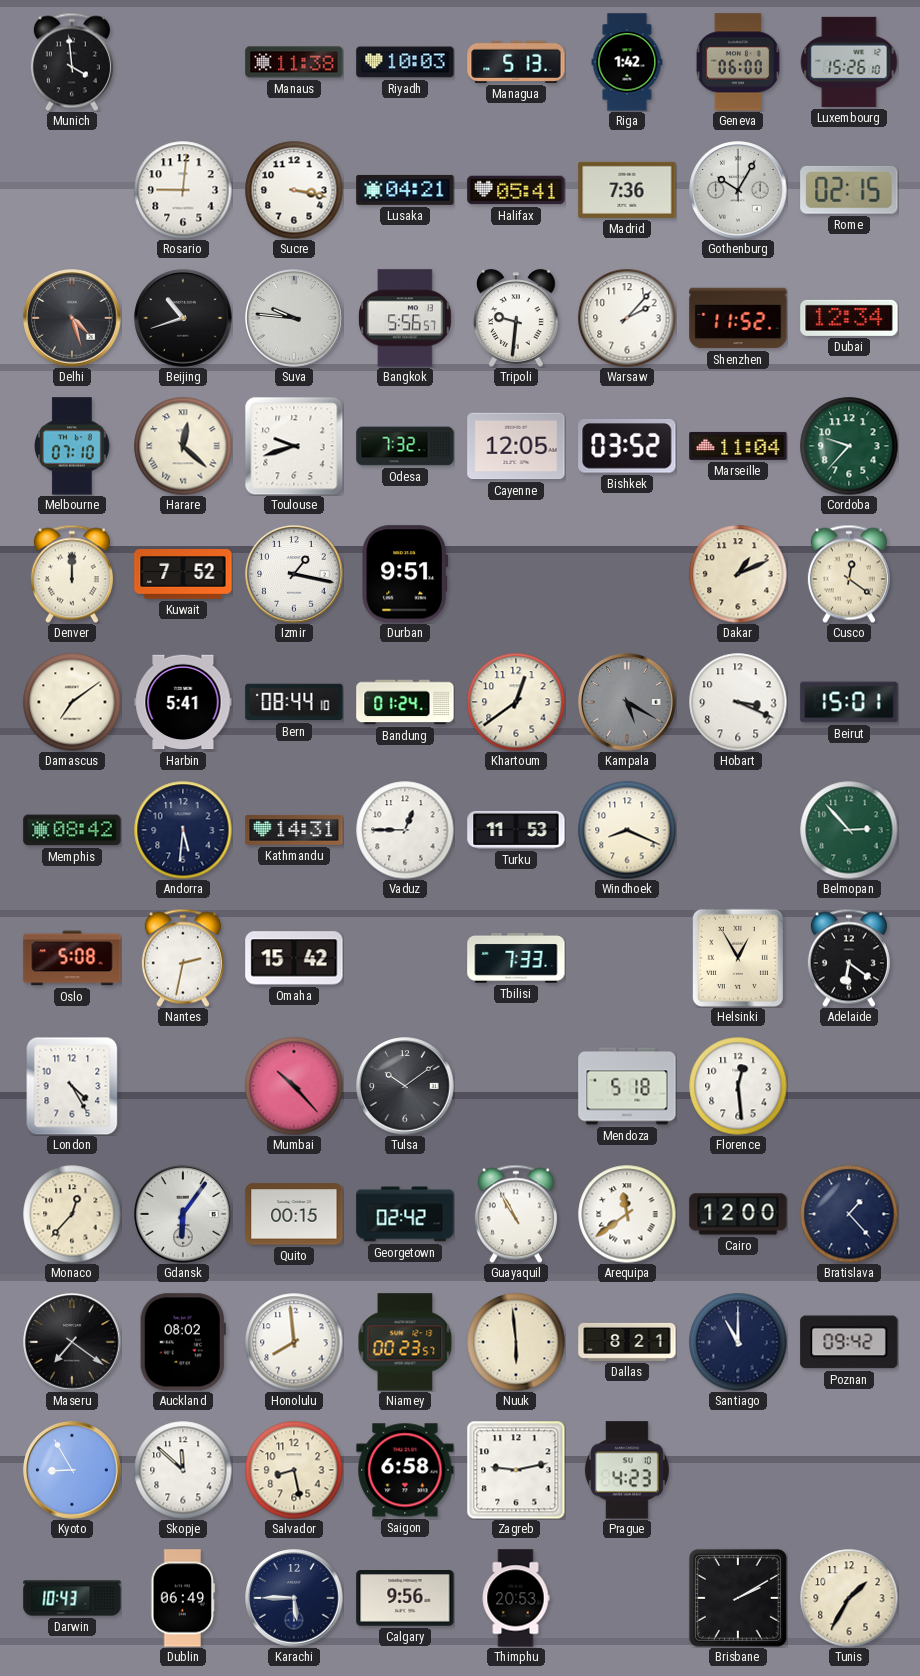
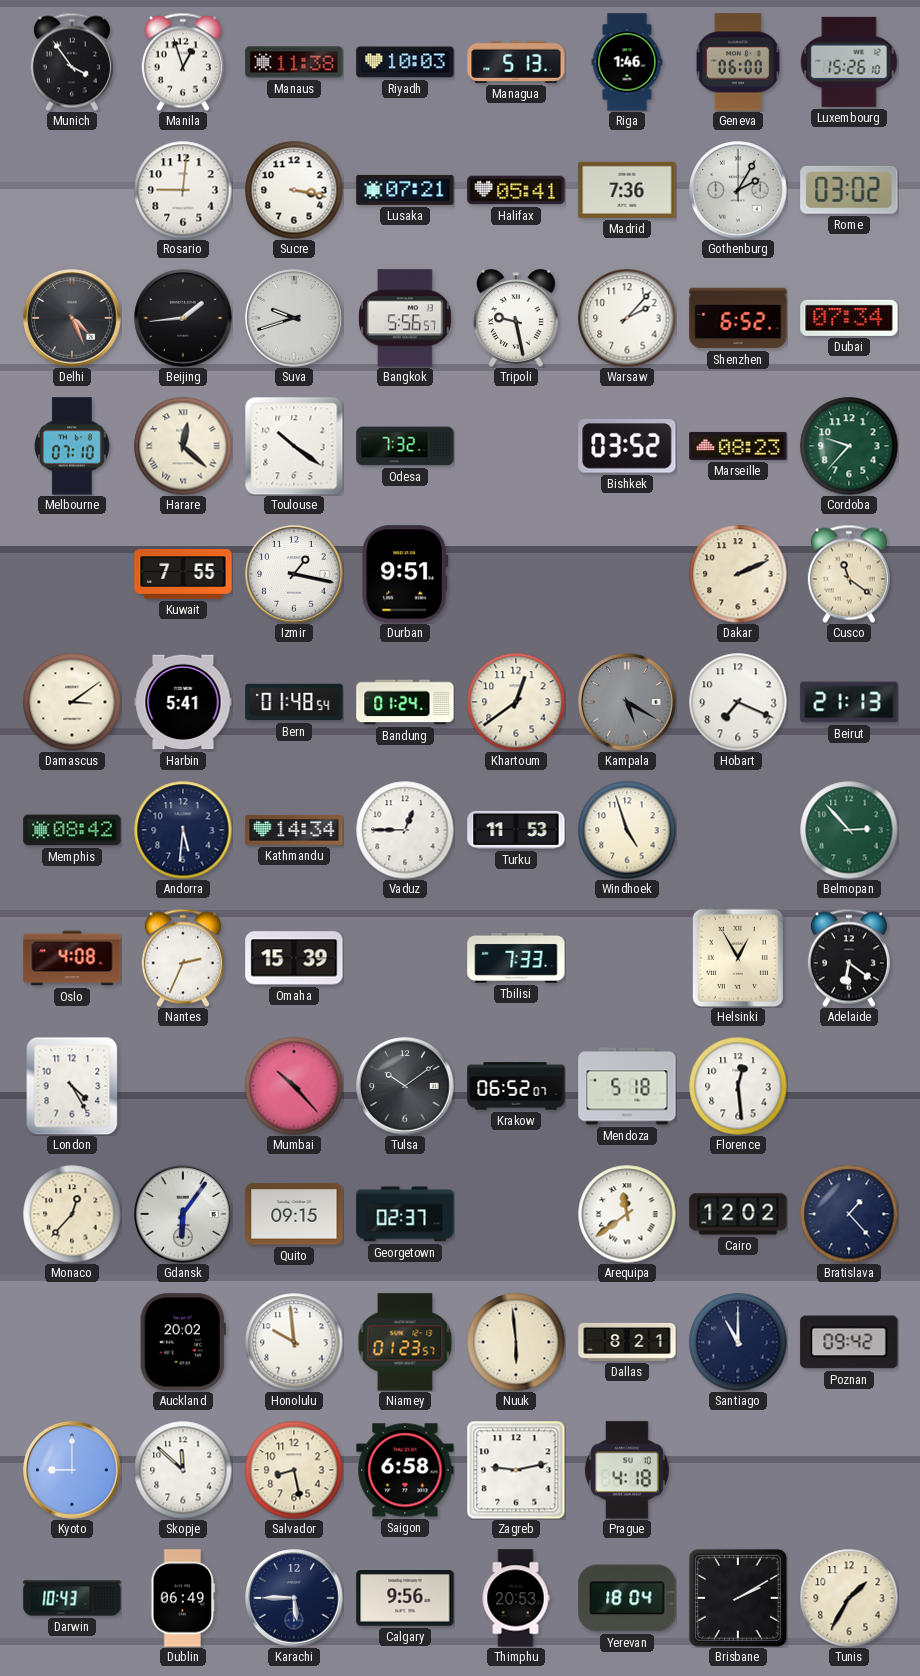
Munich: 3:59 -> 3:54
Manila: none -> 12:57
Riga: 1:42 -> 1:46
Lusaka: 04:21 -> 07:21
Gothenburg: 10:05 -> 2:05
Rome: 02:15 -> 03:02
Delhi: 4:27 -> 4:26
Beijing: 10:42 -> 1:44
Suva: 9:46 -> 9:42
Tripoli: 9:31 -> 9:28
Shenzhen: 11:52 -> 6:52
Dubai: 12:34 -> 07:34
Toulouse: 9:42 -> 10:21
Cayenne: 12:05 -> none
Marseille: 11:04 -> 08:23
Denver: 12:00 -> none
Kuwait: 7:52 -> 7:55
Dakar: 1:11 -> 2:11
Cusco: 12:21 -> 11:21
Damascus: 7:09 -> 3:09
Bern: 08:44 -> 01:48
Hobart: 3:19 -> 7:19
Beirut: 15:01 -> 21:13
Kathmandu: 14:31 -> 14:34
Windhoek: 8:19 -> 4:57
Oslo: 5:08 -> 4:08
Nantes: 2:32 -> 2:34
Omaha: 15:42 -> 15:39
Krakow: none -> 06:52
Quito: 00:15 -> 09:15
Georgetown: 02:42 -> 02:37
Guayaquil: 10:55 -> none
Cairo: 12:00 -> 12:02
Maseru: 7:21 -> none
Auckland: 08:02 -> 20:02
Honolulu: 7:59 -> 9:59
Niamey: 00:23 -> 01:23
Kyoto: 8:55 -> 9:00
Prague: 4:23 -> 4:18
Yerevan: none -> 18:04
